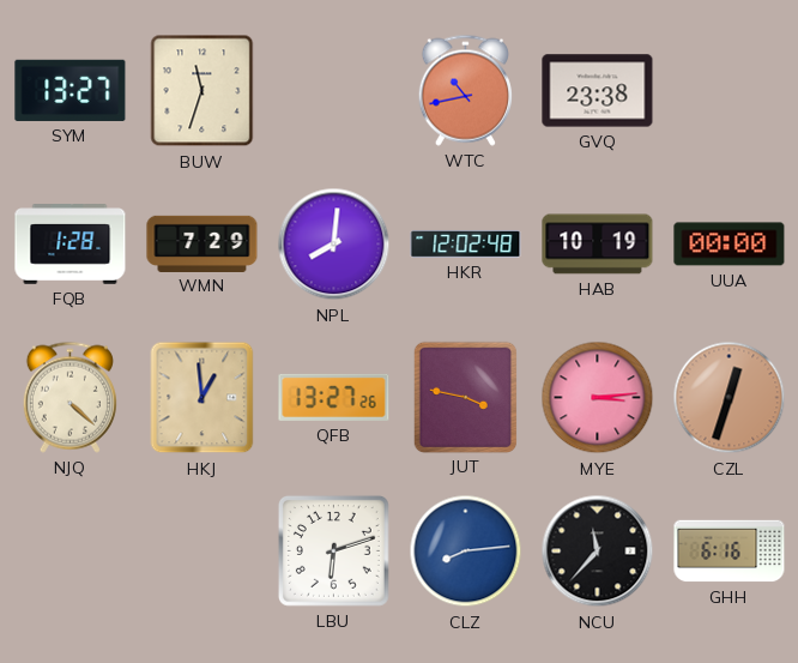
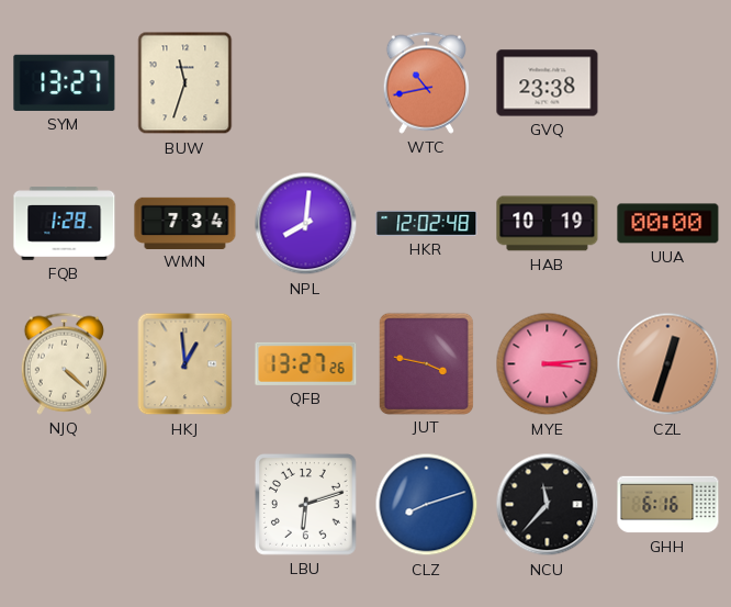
WMN: 7:29 -> 7:34
CLZ: 8:14 -> 8:12
